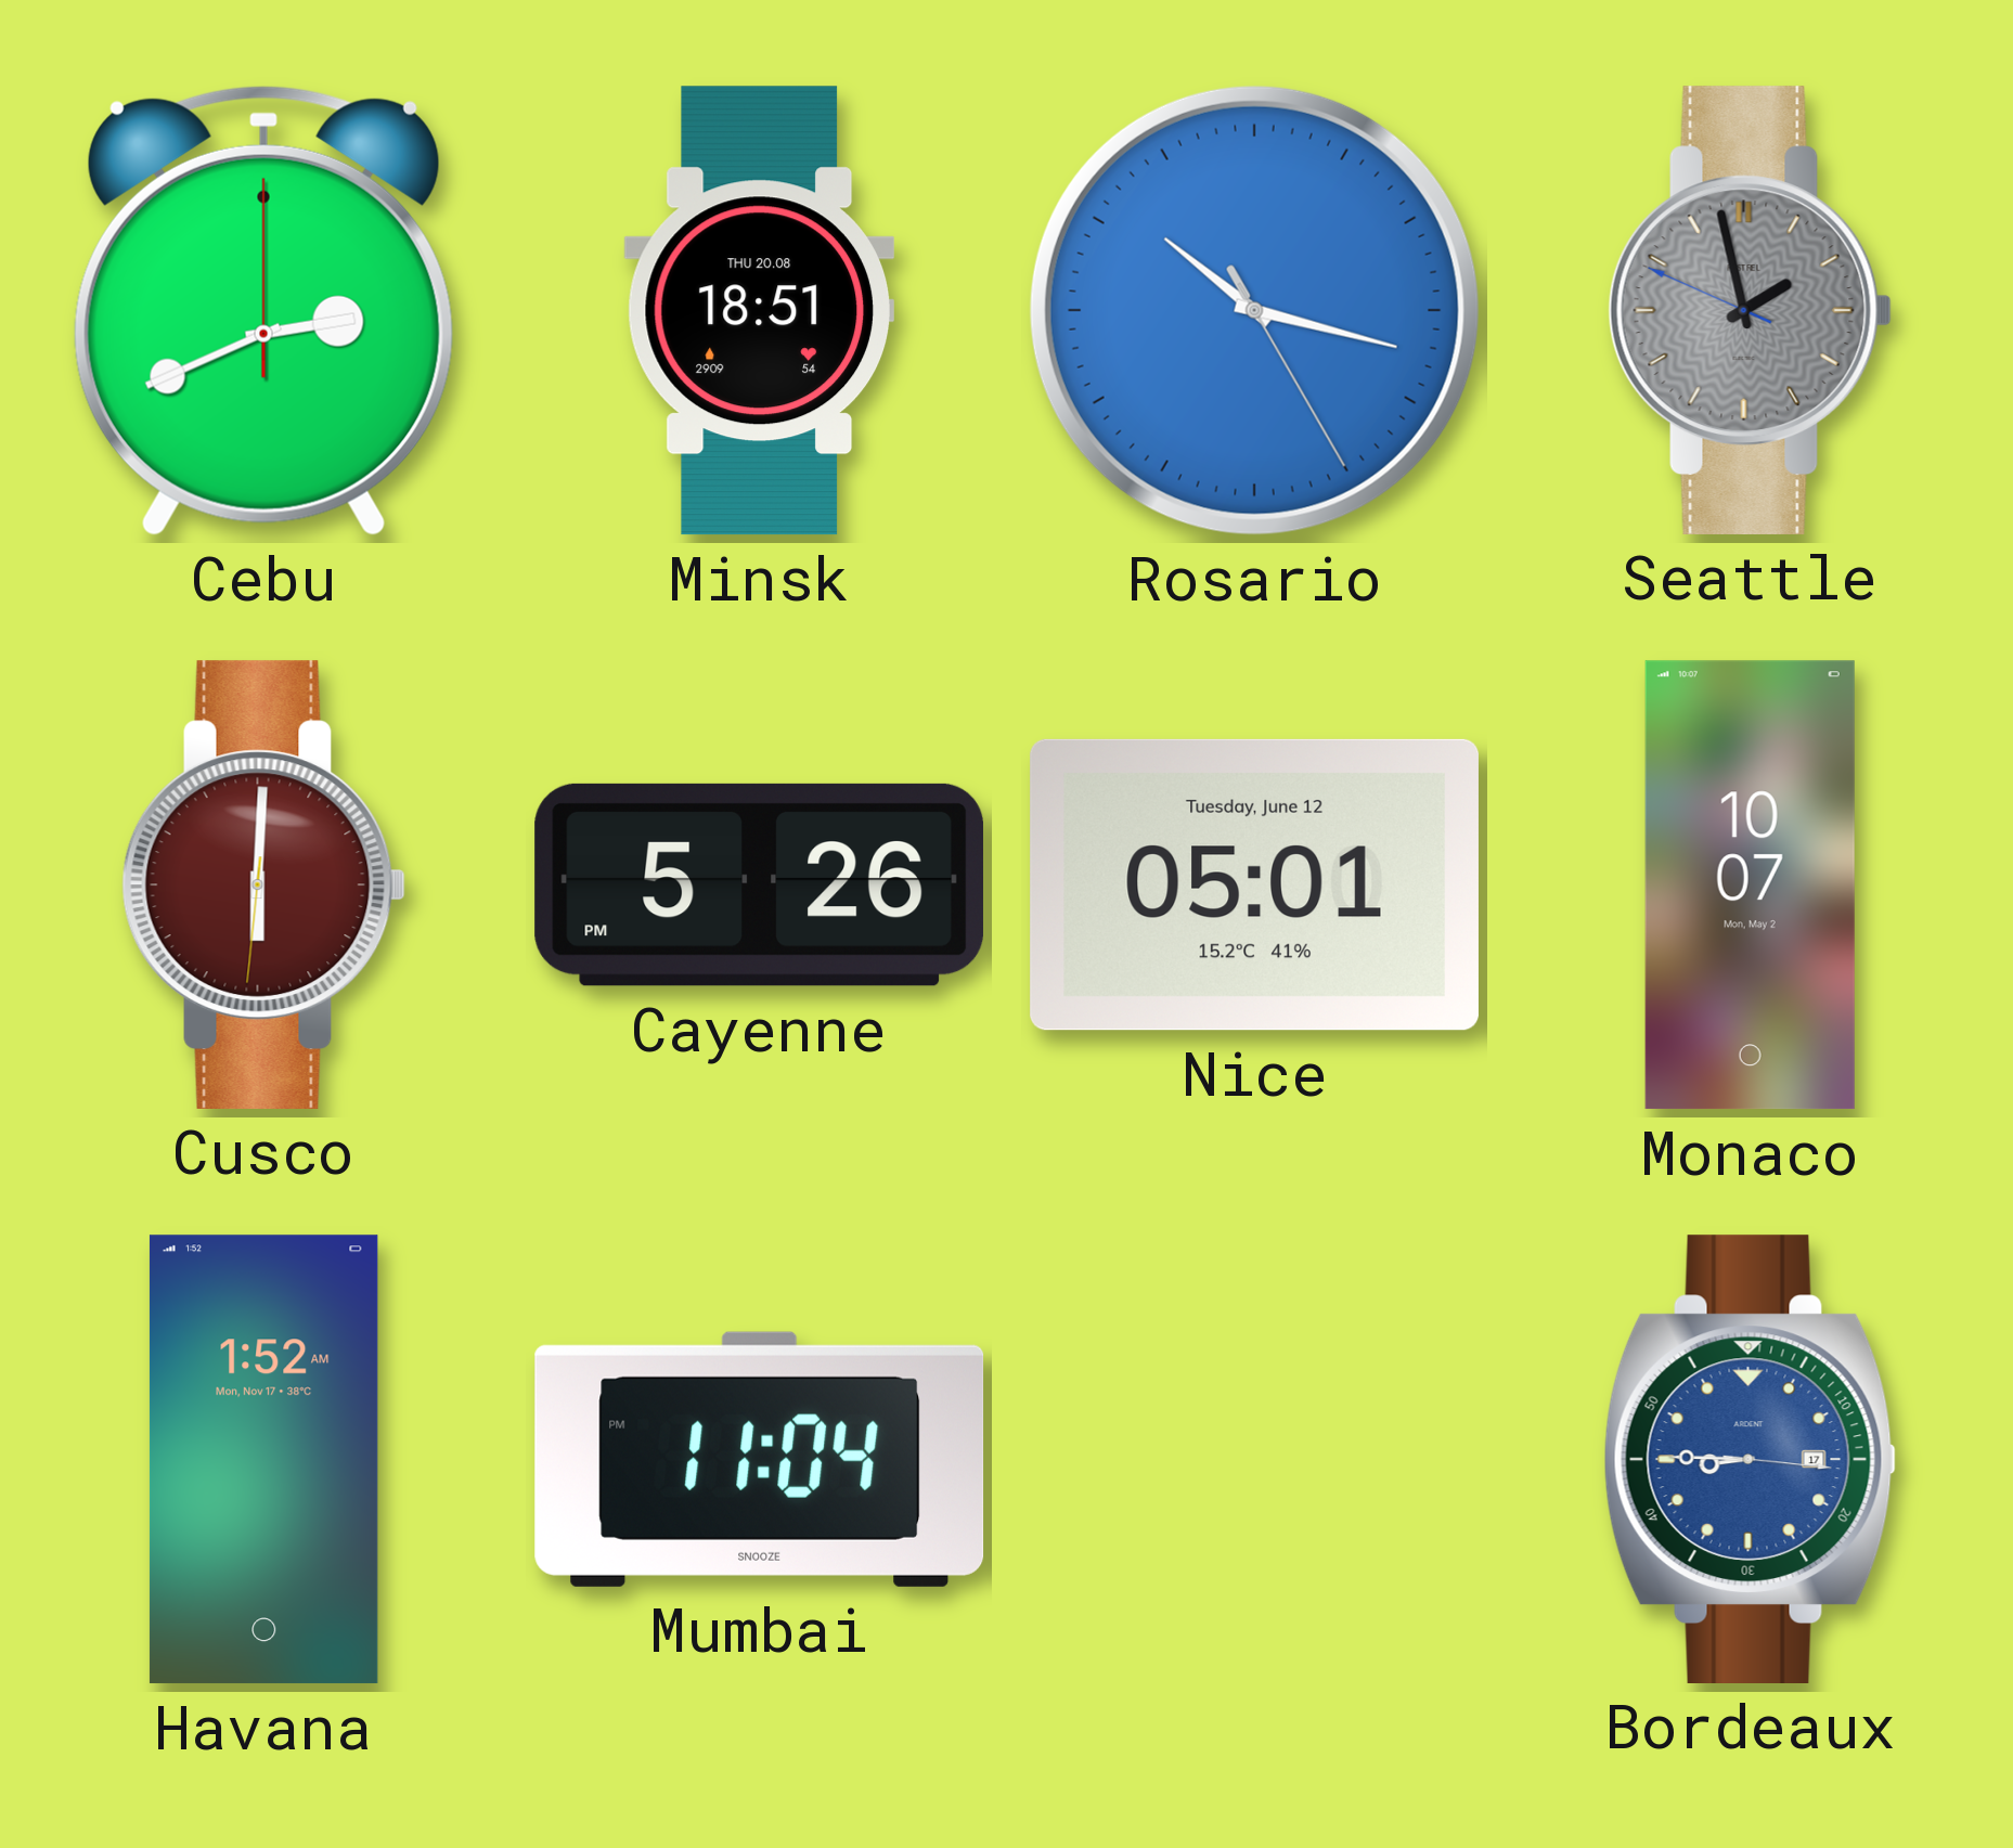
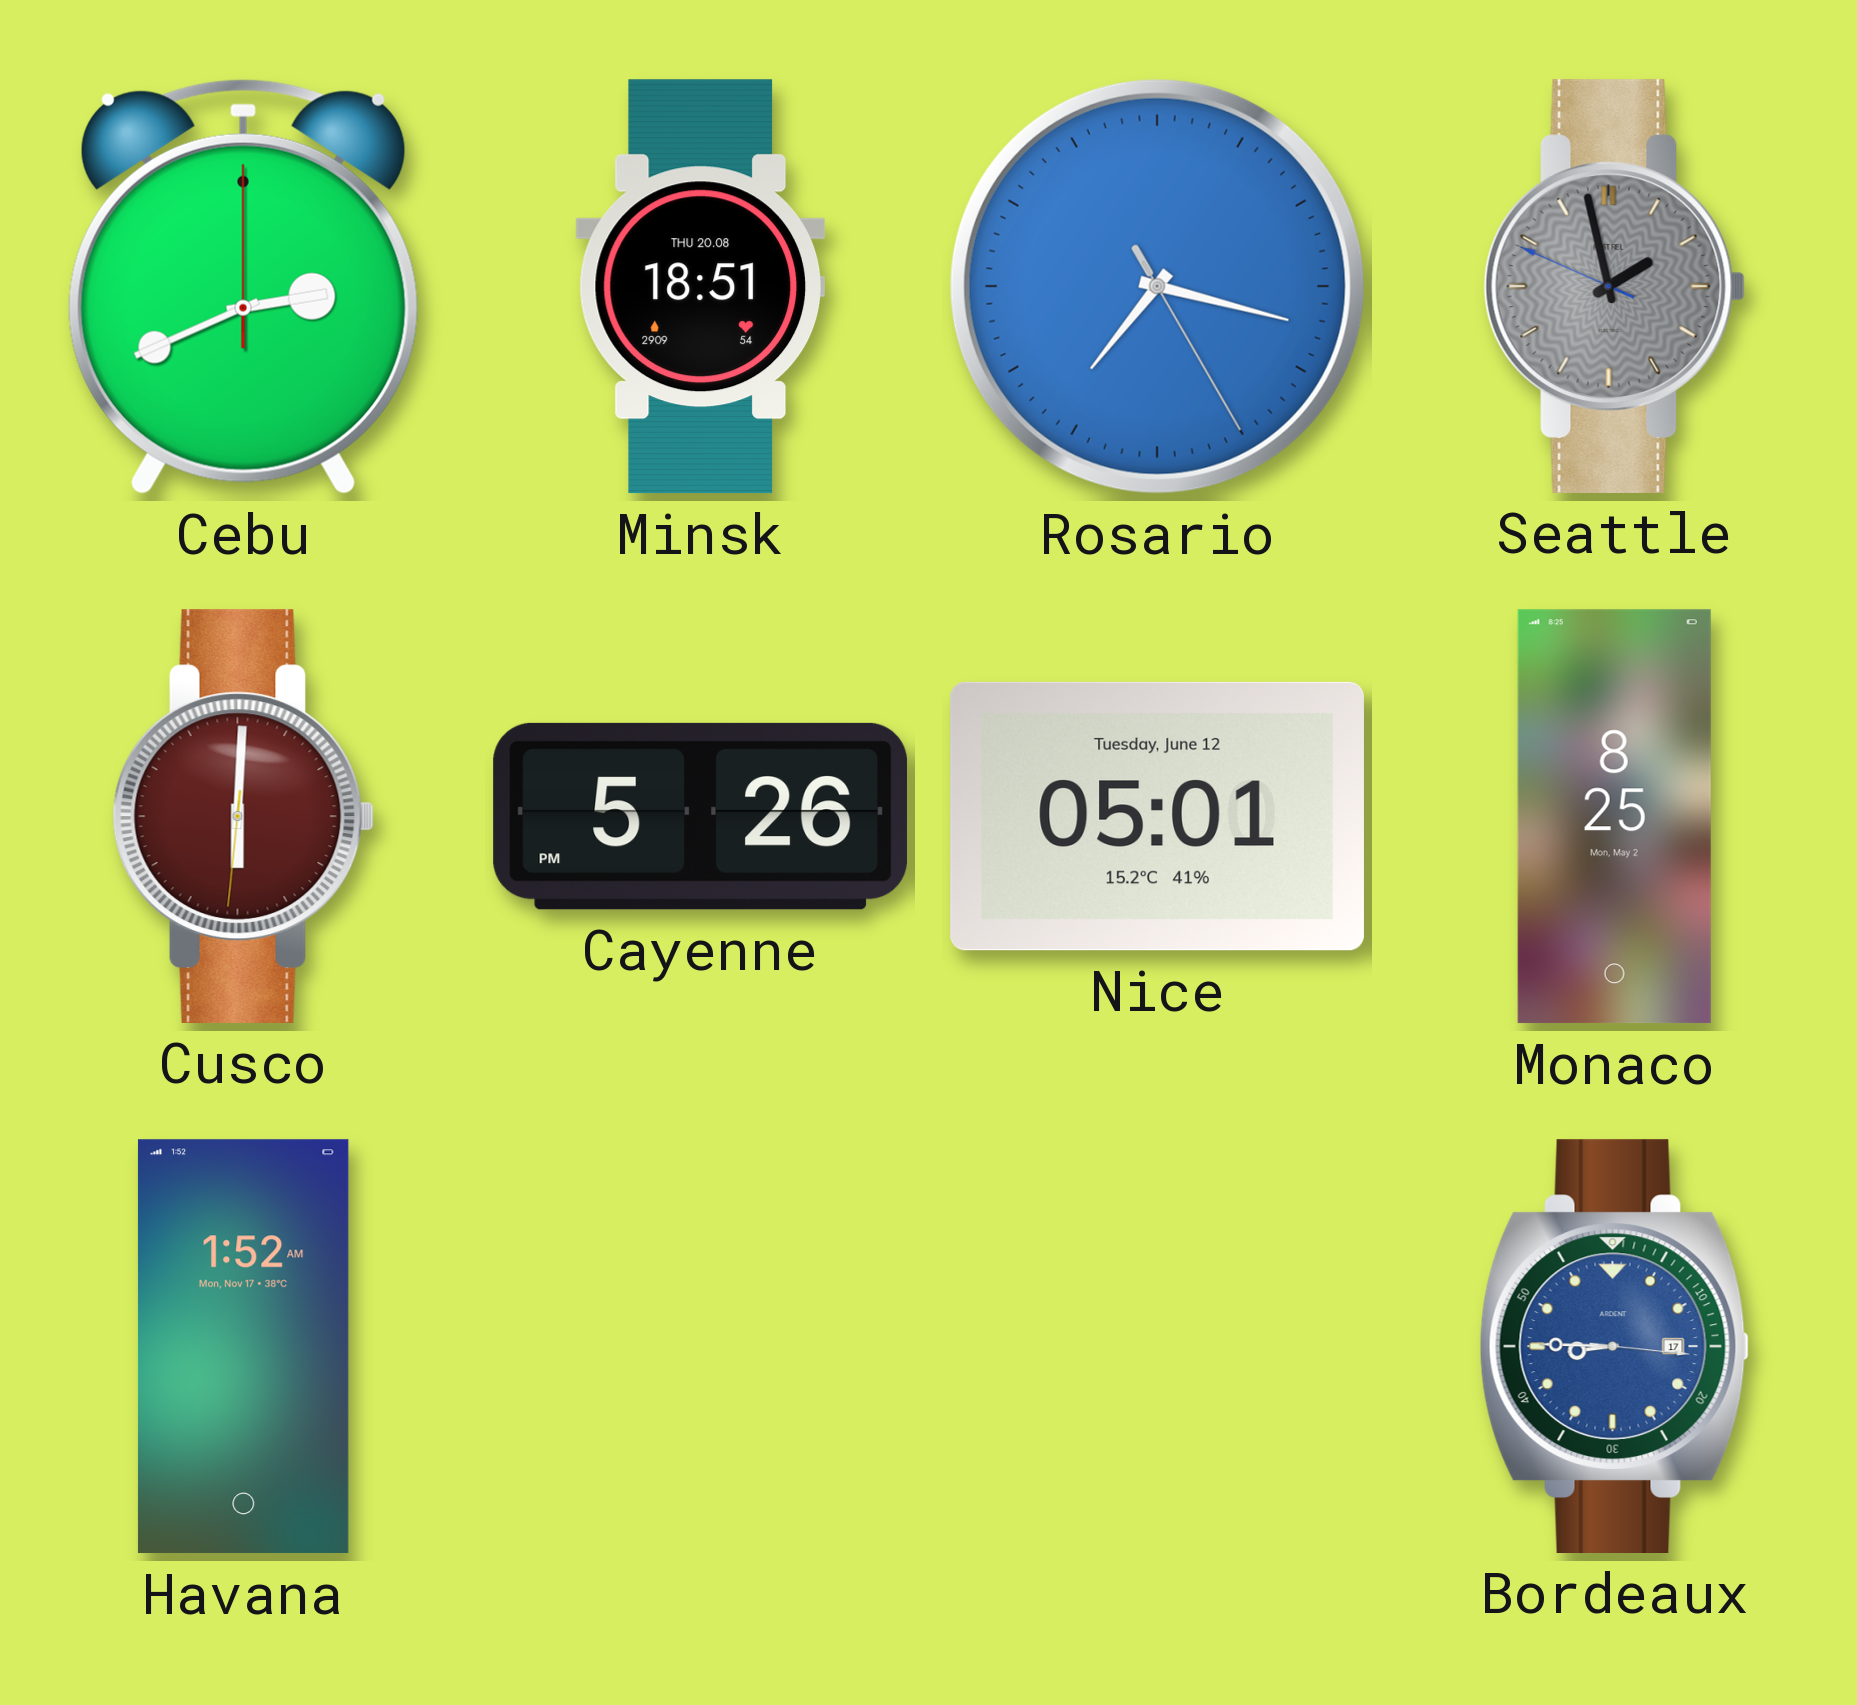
Rosario: 10:17 -> 7:17
Monaco: 10:07 -> 8:25
Mumbai: 11:04 -> none
